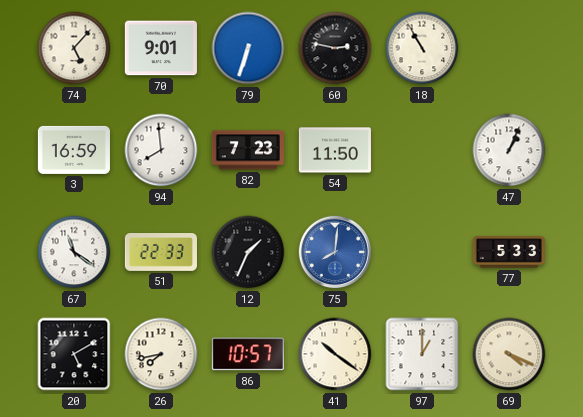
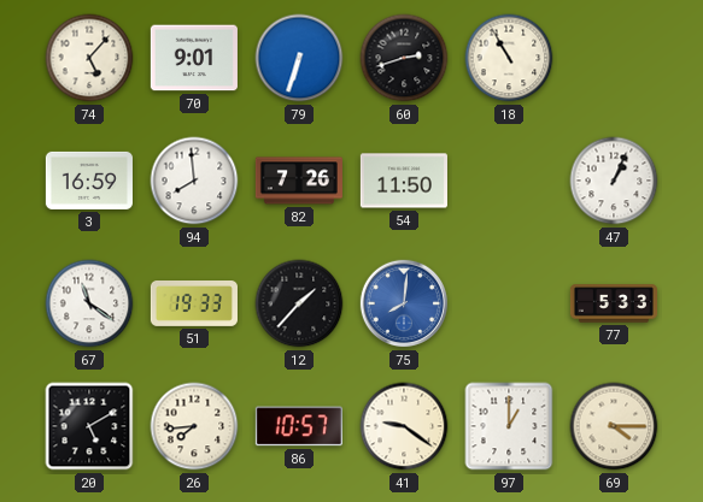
60: 2:47 -> 2:42
82: 7:23 -> 7:26
51: 22:33 -> 19:33
12: 1:34 -> 1:37
26: 7:43 -> 7:44
41: 10:21 -> 9:21
69: 4:19 -> 4:15
